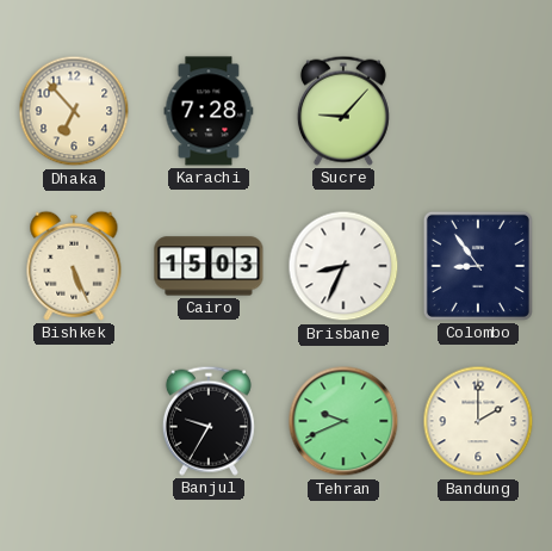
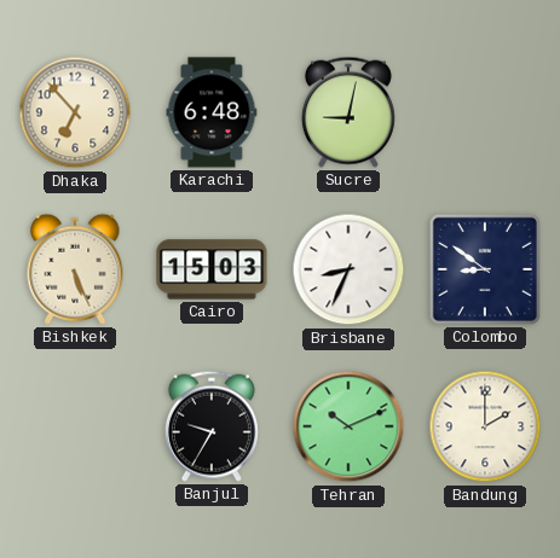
Karachi: 7:28 -> 6:48
Sucre: 9:07 -> 9:02
Colombo: 8:54 -> 8:51
Tehran: 9:41 -> 10:11
